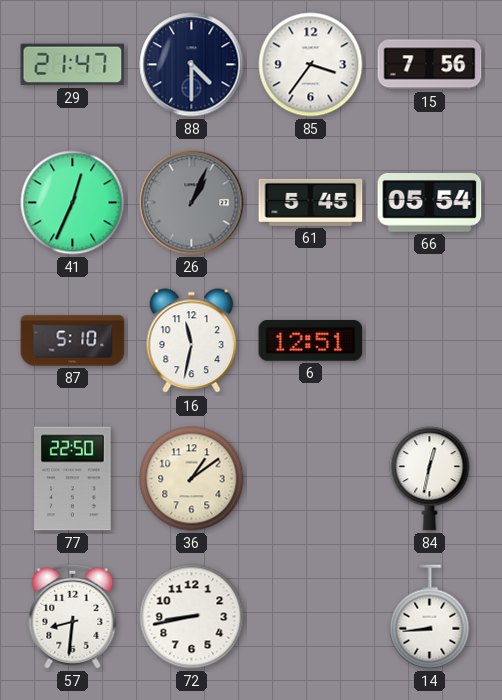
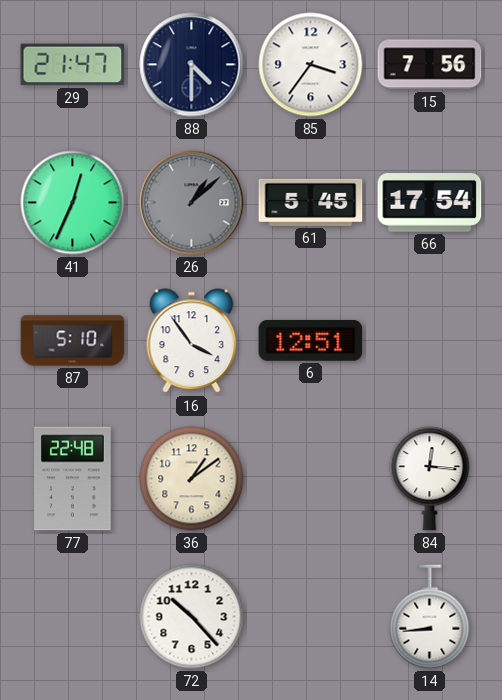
26: 1:04 -> 1:08
66: 05:54 -> 17:54
16: 11:32 -> 3:54
77: 22:50 -> 22:48
84: 12:32 -> 12:16
57: 8:31 -> none
72: 8:43 -> 10:23
